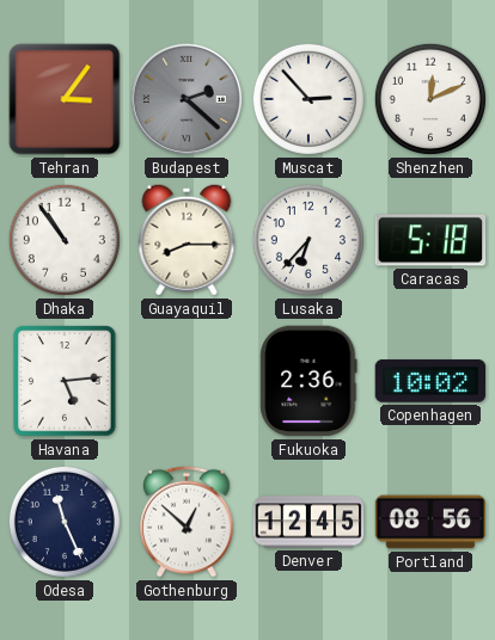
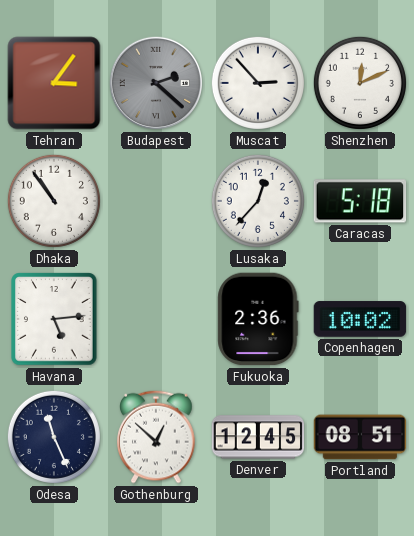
Guayaquil: 8:15 -> none
Lusaka: 6:37 -> 12:37
Portland: 08:56 -> 08:51
